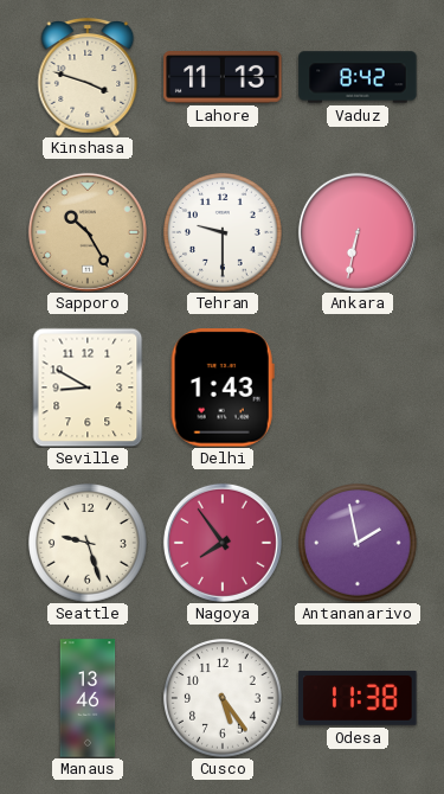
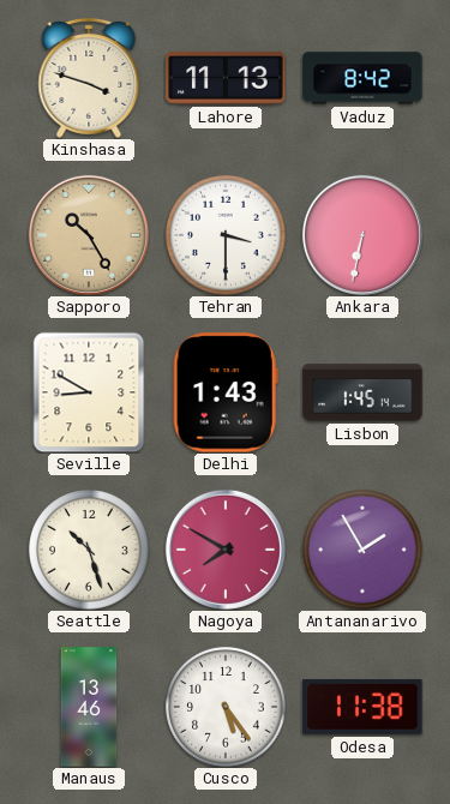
Tehran: 9:30 -> 3:30
Lisbon: none -> 1:45
Seattle: 9:27 -> 10:27
Nagoya: 7:54 -> 7:50
Antananarivo: 1:58 -> 1:55
